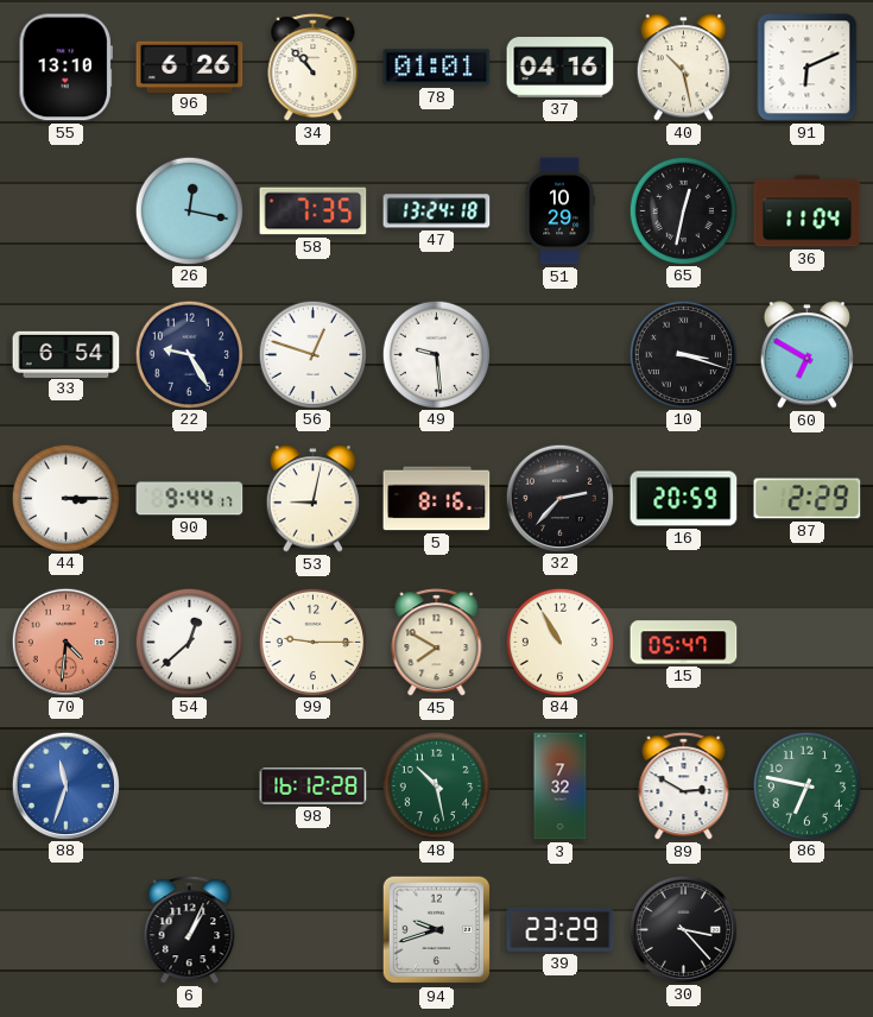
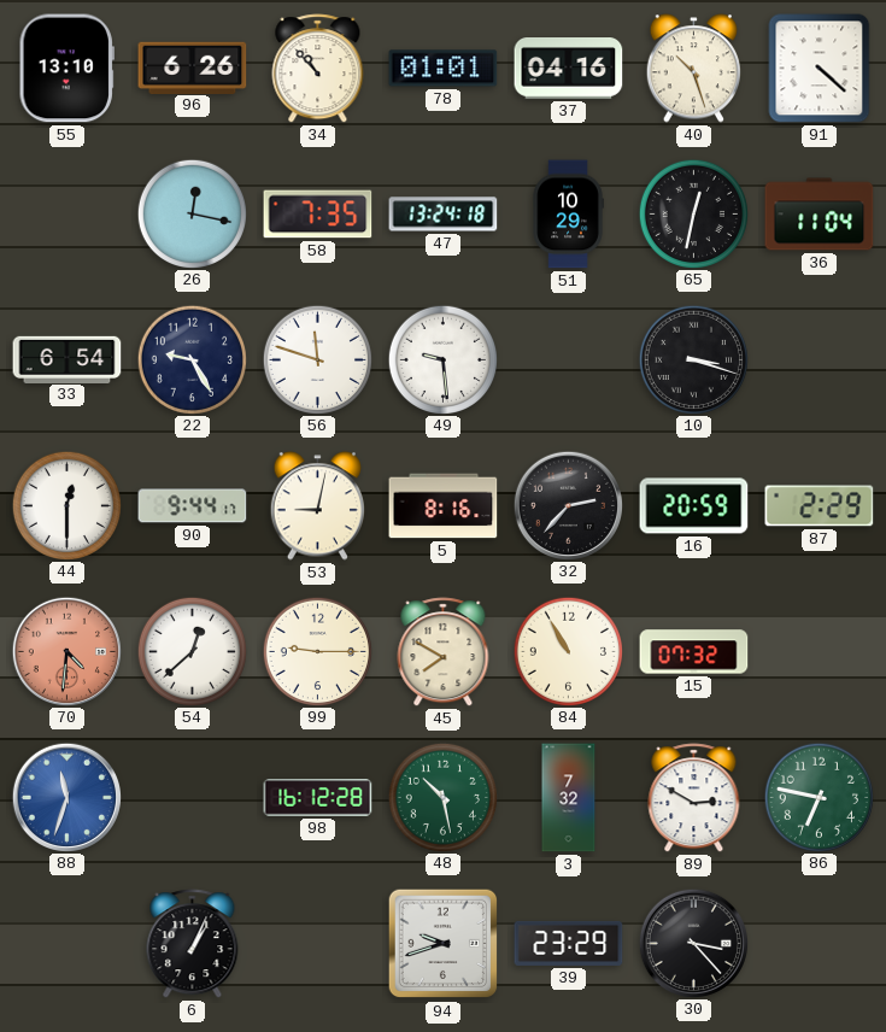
40: 10:28 -> 10:27
91: 6:11 -> 4:22
56: 12:48 -> 11:48
60: 6:50 -> none
44: 3:15 -> 12:30
15: 05:47 -> 07:32
